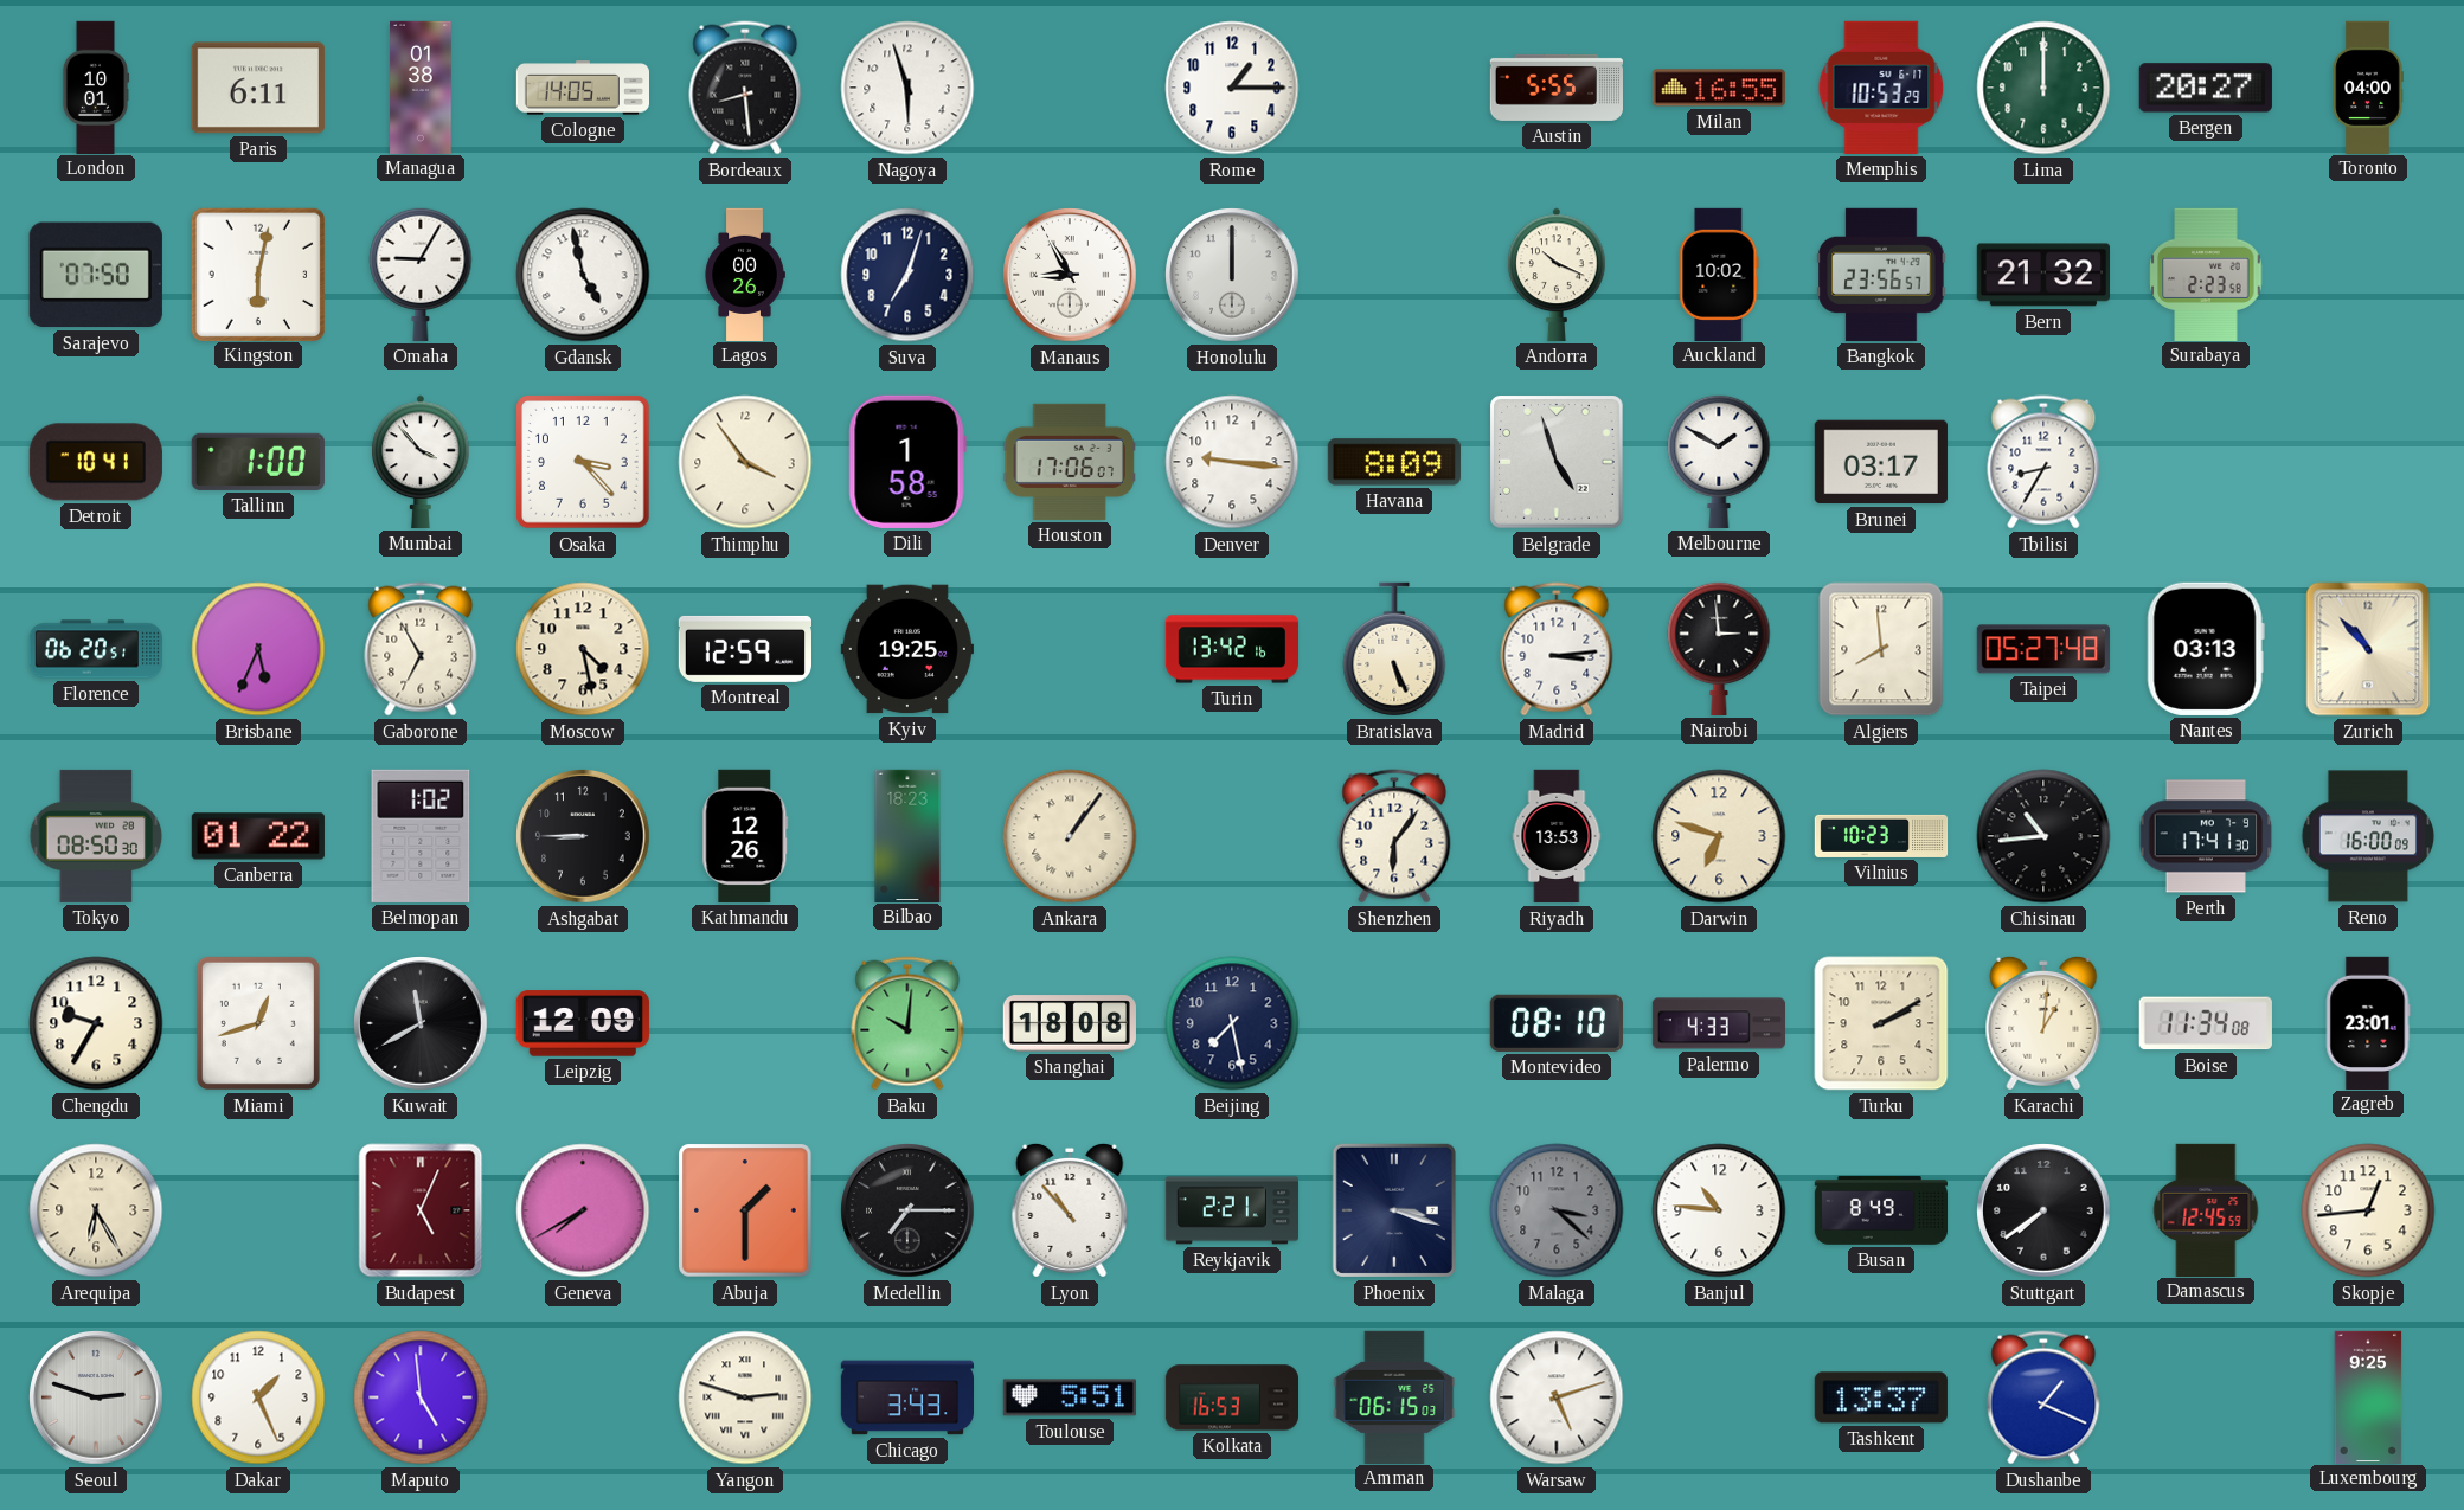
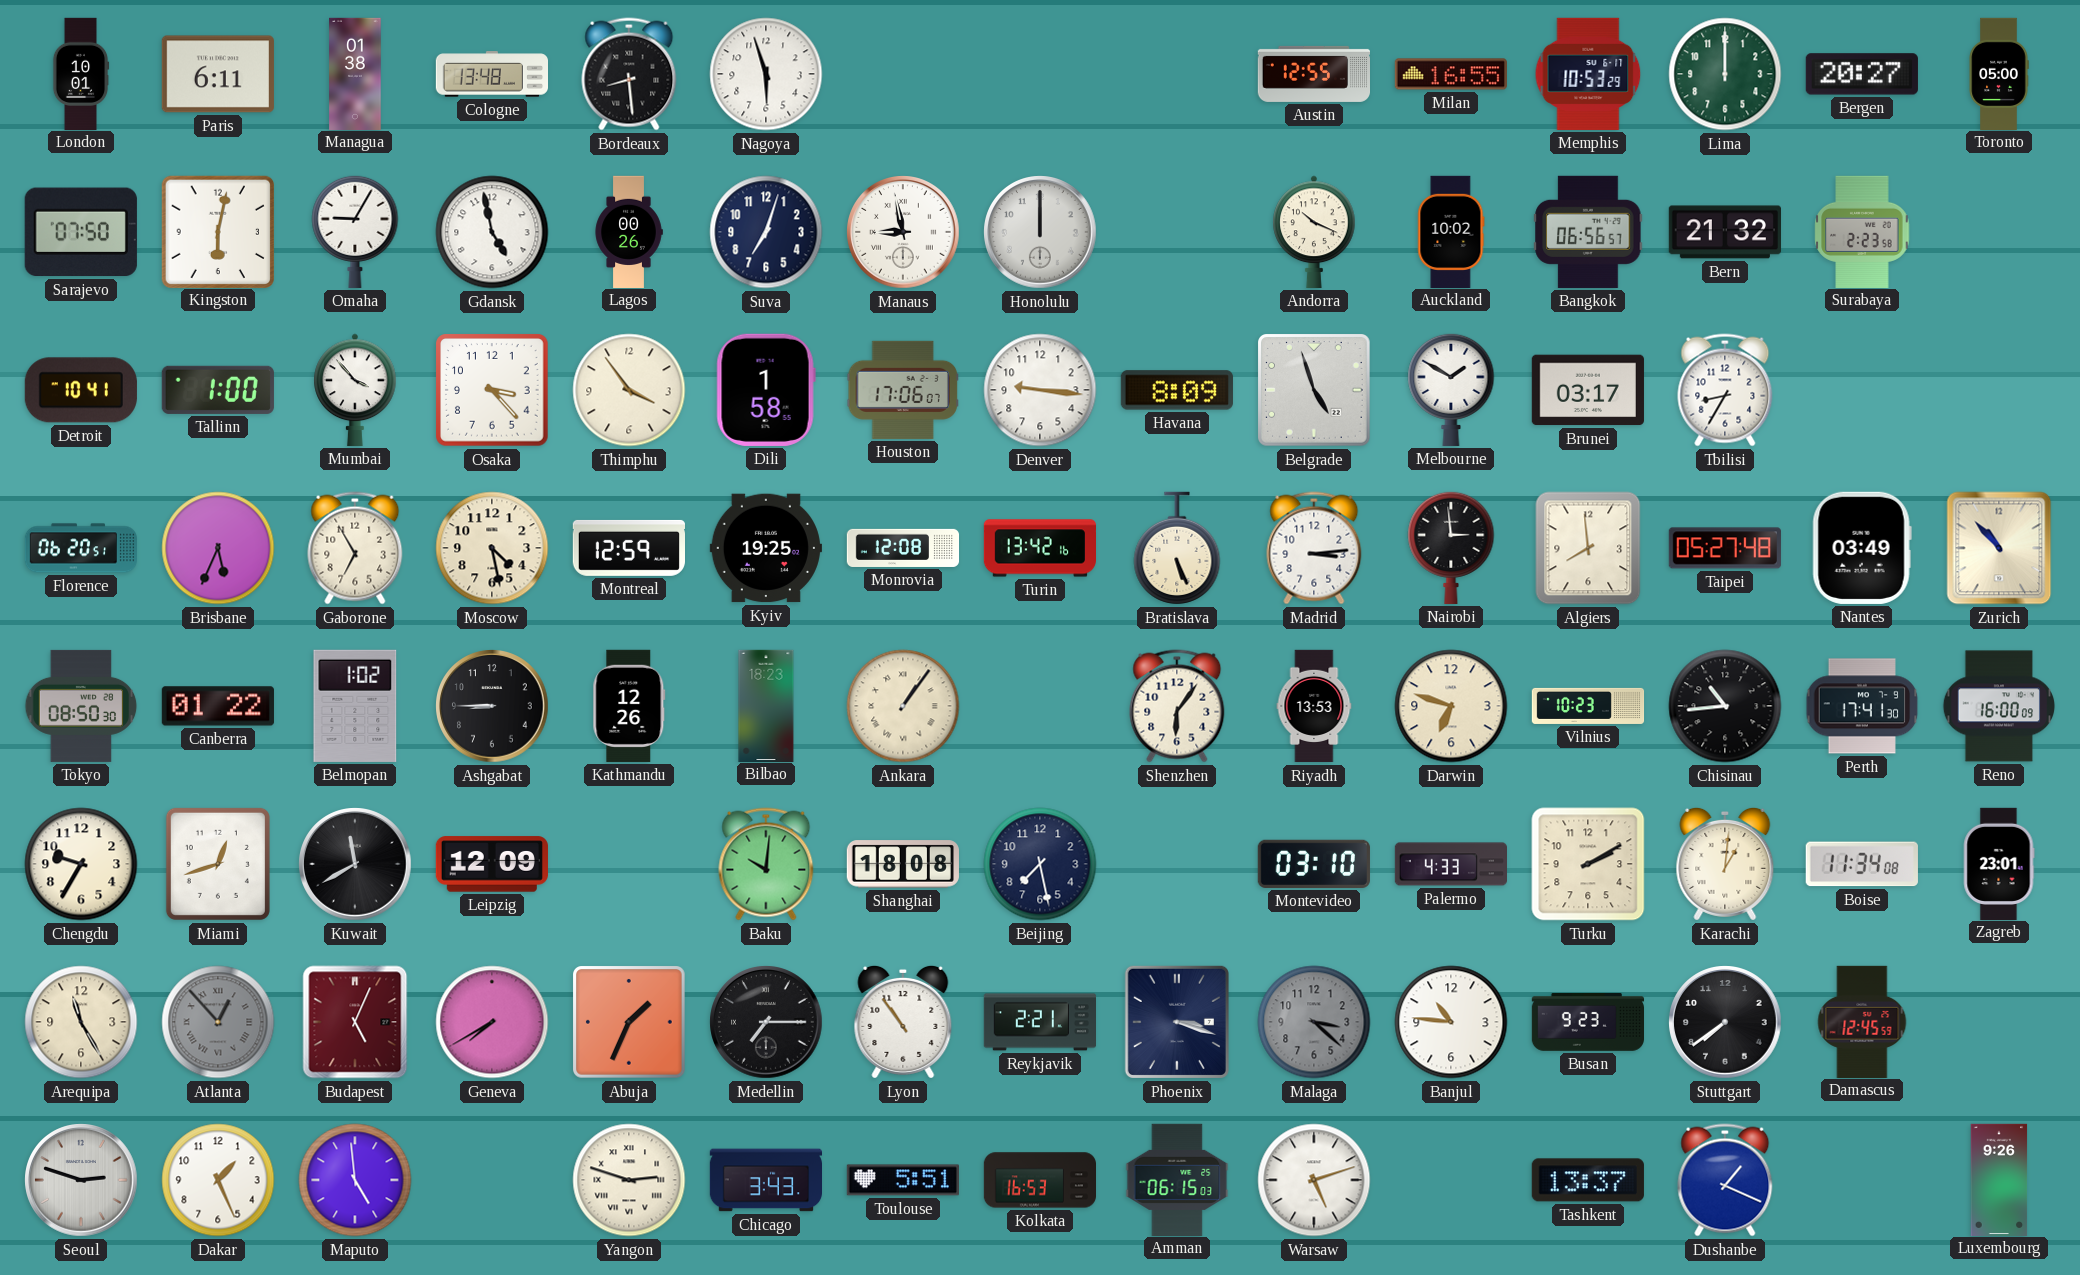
Cologne: 14:05 -> 13:48
Rome: 1:15 -> none
Austin: 5:55 -> 12:55
Toronto: 04:00 -> 05:00
Manaus: 8:55 -> 8:58
Bangkok: 23:56 -> 06:56
Monrovia: none -> 12:08
Nantes: 03:13 -> 03:49
Montevideo: 08:10 -> 03:10
Arequipa: 6:25 -> 11:25
Atlanta: none -> 12:53
Abuja: 1:30 -> 1:34
Lyon: 10:53 -> 10:54
Busan: 8:49 -> 9:23
Skopje: 12:44 -> none
Luxembourg: 9:25 -> 9:26
